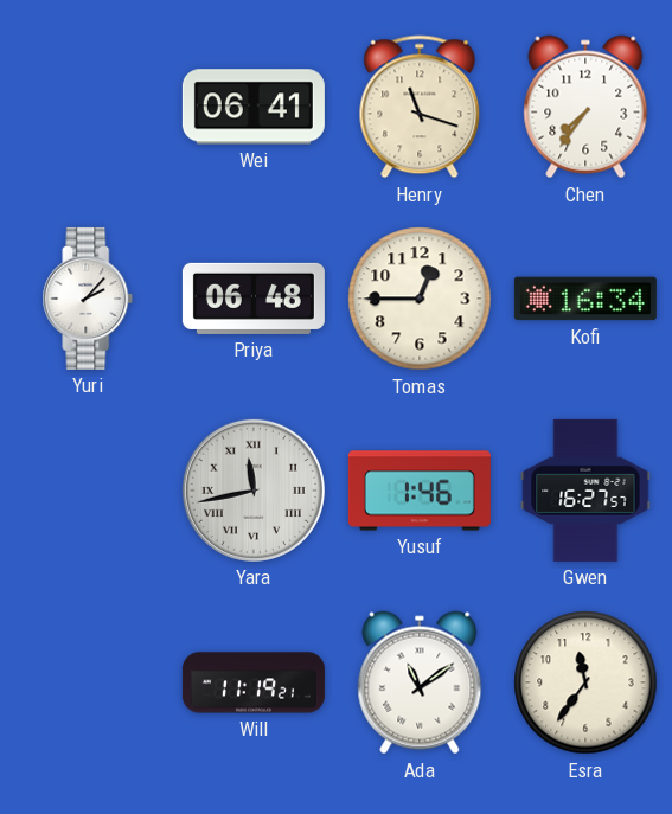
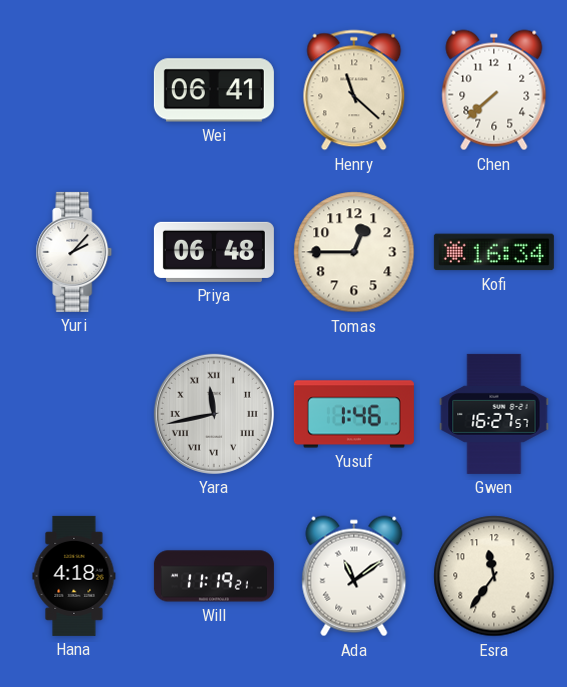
Henry: 11:18 -> 11:22
Chen: 7:36 -> 7:38
Hana: none -> 4:18
